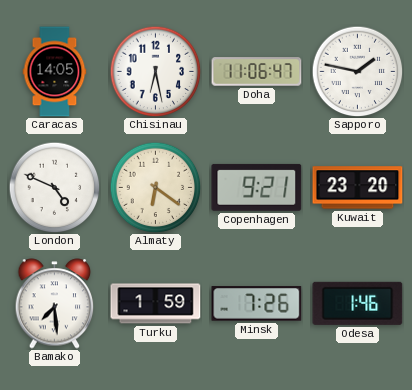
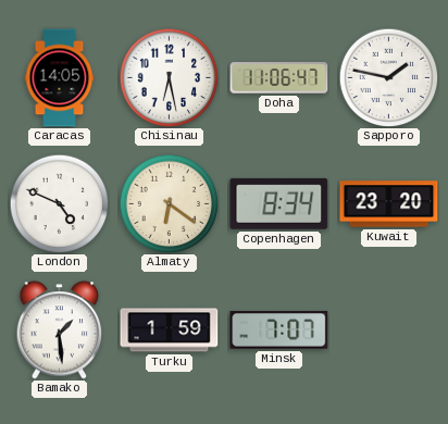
Copenhagen: 9:21 -> 8:34
Bamako: 7:29 -> 1:29
Minsk: 7:26 -> 7:07
Odesa: 1:46 -> none
